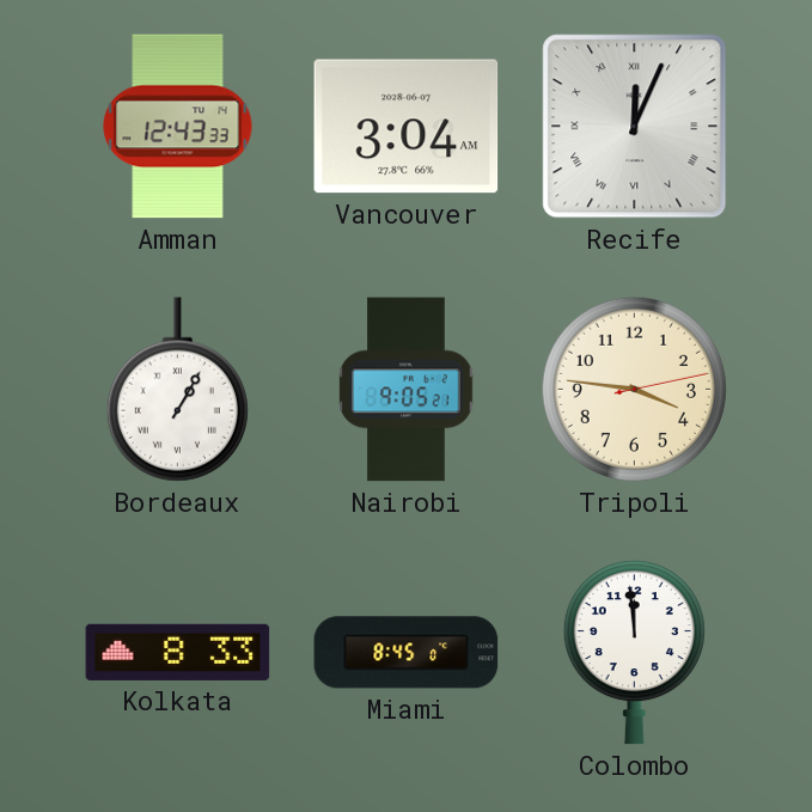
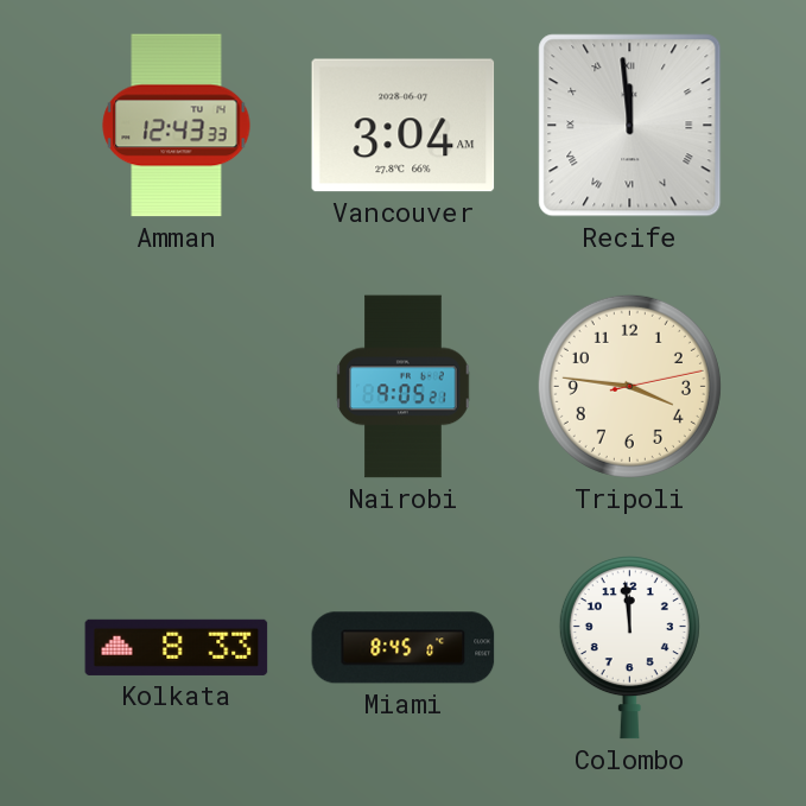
Recife: 12:04 -> 11:59
Bordeaux: 1:05 -> none
